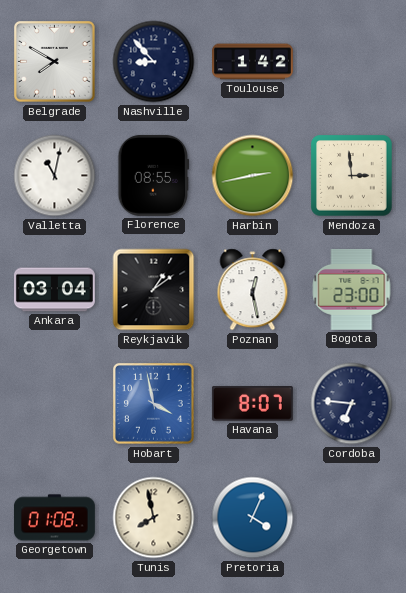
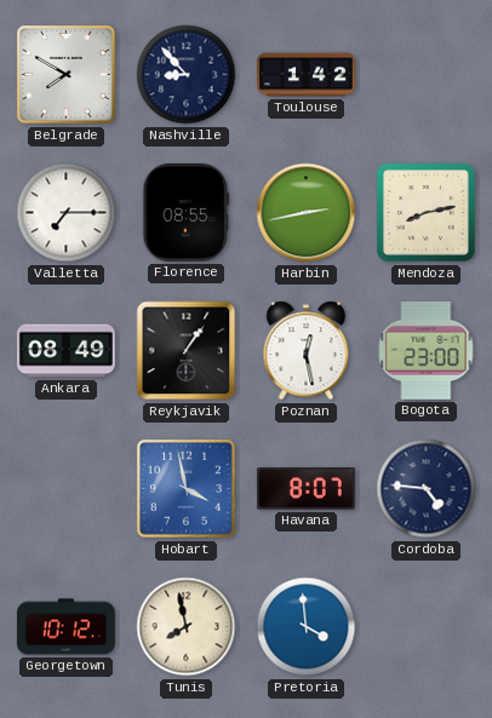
Valletta: 11:02 -> 7:15
Mendoza: 2:59 -> 8:13
Ankara: 03:04 -> 08:49
Reykjavik: 1:09 -> 1:06
Cordoba: 6:46 -> 4:46
Georgetown: 01:08 -> 10:12
Pretoria: 4:04 -> 3:59
